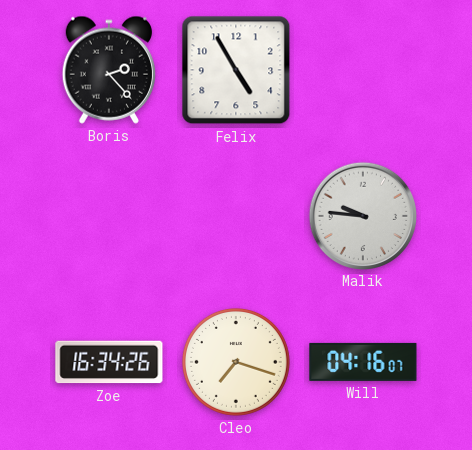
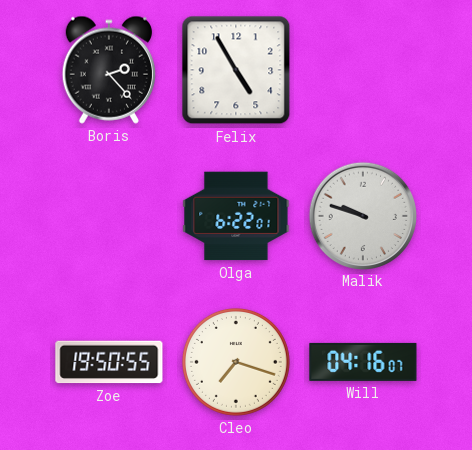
Olga: none -> 6:22
Malik: 9:46 -> 9:48
Zoe: 16:34 -> 19:50
